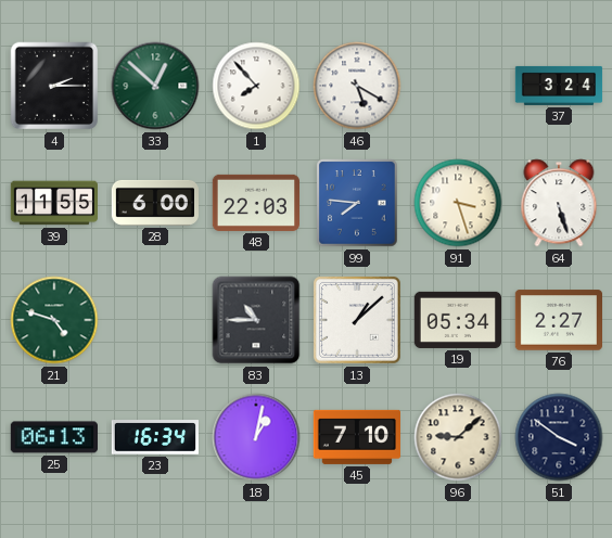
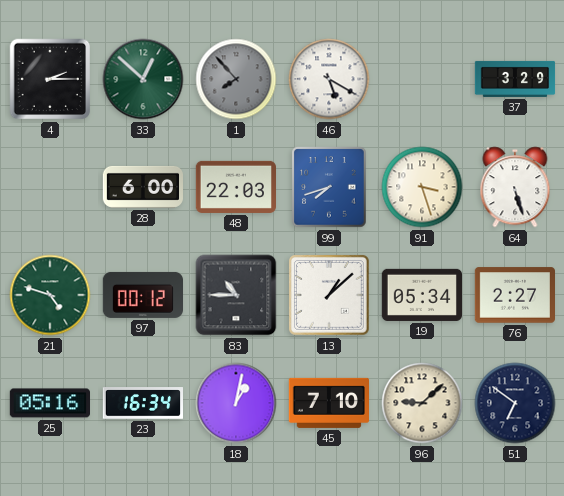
1 dial: white -> grey
37: 3:24 -> 3:29
39: 11:55 -> none
99: 7:46 -> 7:42
97: none -> 00:12
25: 06:13 -> 05:16
51: 3:51 -> 6:51
